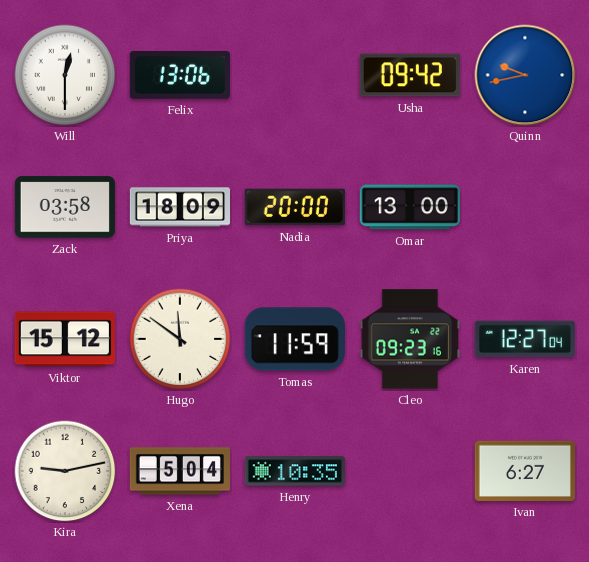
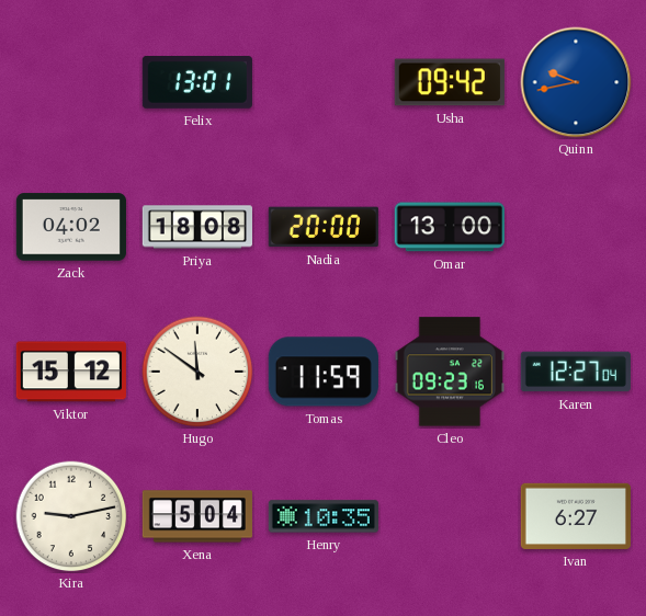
Will: 12:30 -> none
Felix: 13:06 -> 13:01
Zack: 03:58 -> 04:02
Priya: 18:09 -> 18:08
